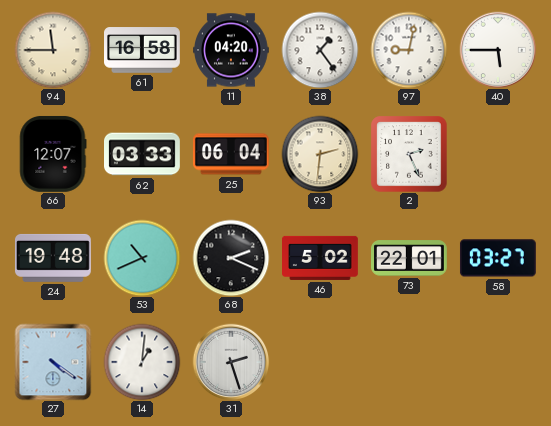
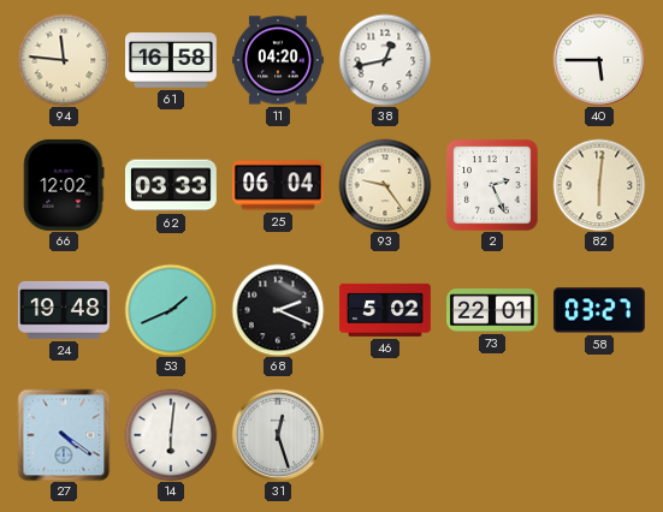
94: 11:45 -> 11:46
38: 1:24 -> 12:43
97: 9:02 -> none
66: 12:07 -> 12:02
93: 2:31 -> 9:24
82: none -> 6:01
53: 10:41 -> 1:41
14: 1:01 -> 6:01
31: 2:27 -> 12:27
